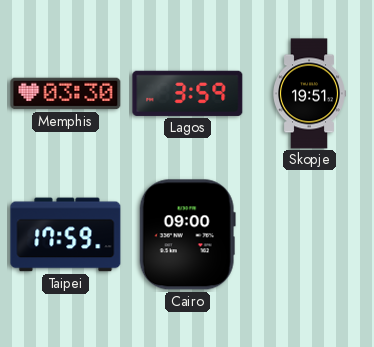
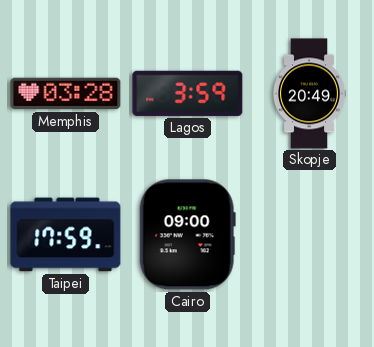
Memphis: 03:30 -> 03:28
Skopje: 19:51 -> 20:49
